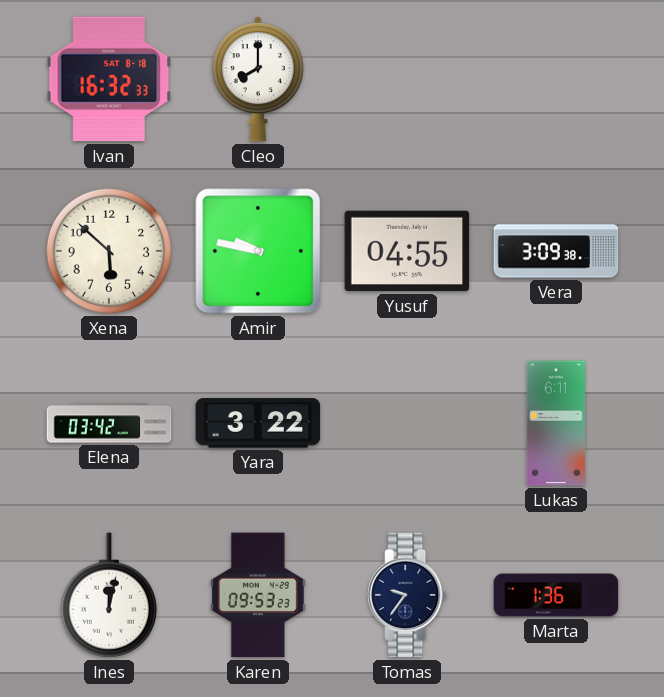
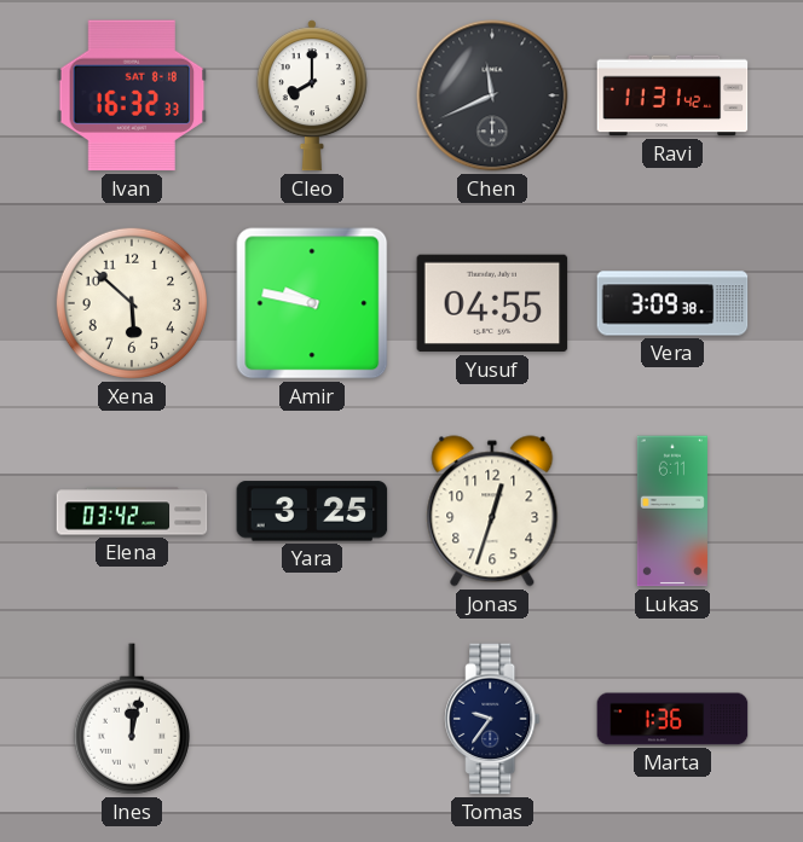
Chen: none -> 11:41
Ravi: none -> 11:31
Yara: 3:22 -> 3:25
Jonas: none -> 12:33
Karen: 09:53 -> none
